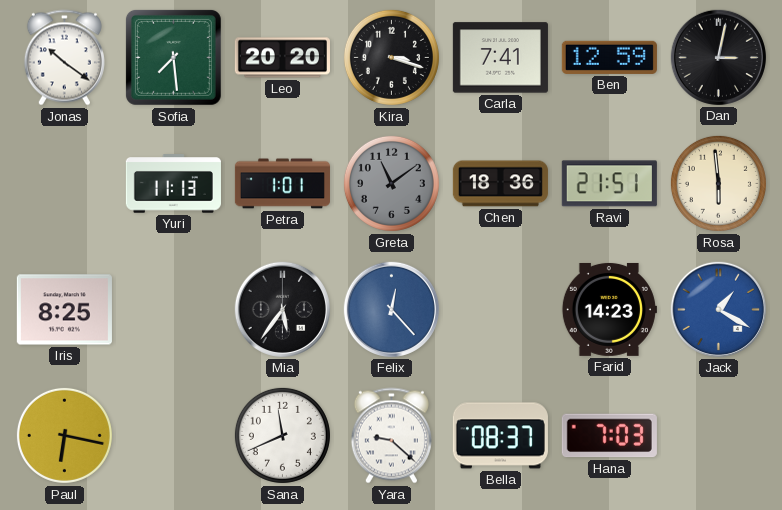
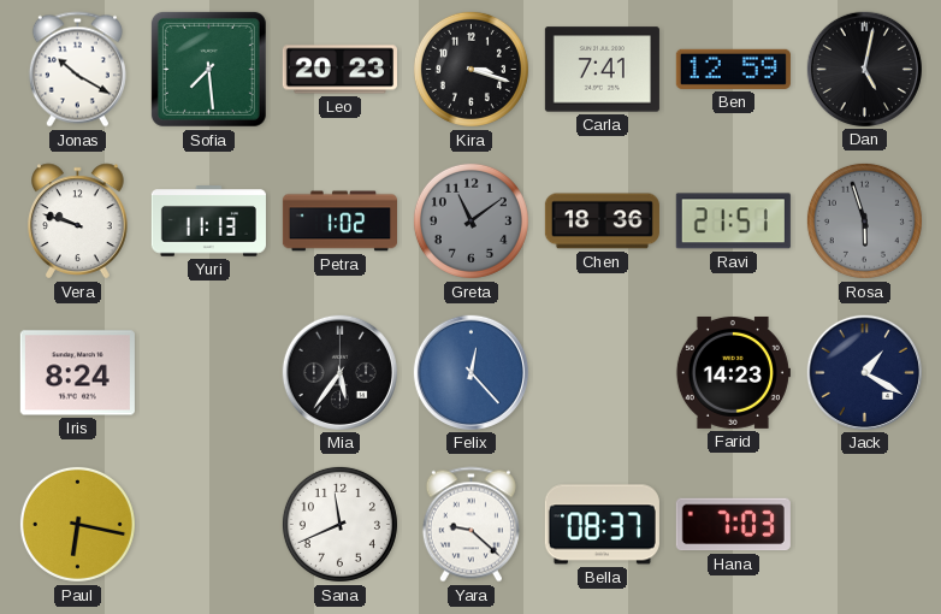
Jonas: 10:21 -> 10:20
Leo: 20:20 -> 20:23
Dan: 3:02 -> 5:02
Vera: none -> 9:48
Petra: 1:01 -> 1:02
Rosa: 5:59 -> 5:57
Rosa dial: cream -> grey
Iris: 8:25 -> 8:24
Jack dial: blue -> navy
